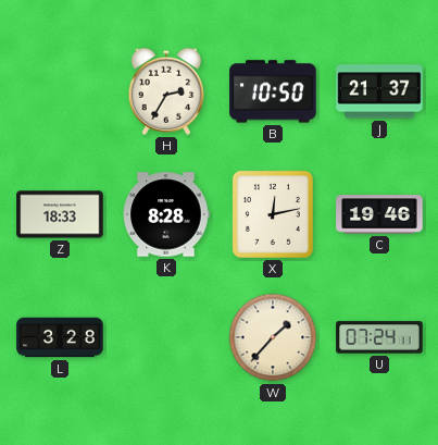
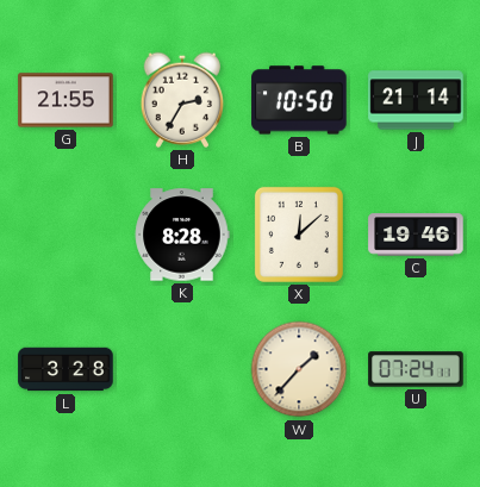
G: none -> 21:55
J: 21:37 -> 21:14
Z: 18:33 -> none
X: 12:13 -> 12:08
